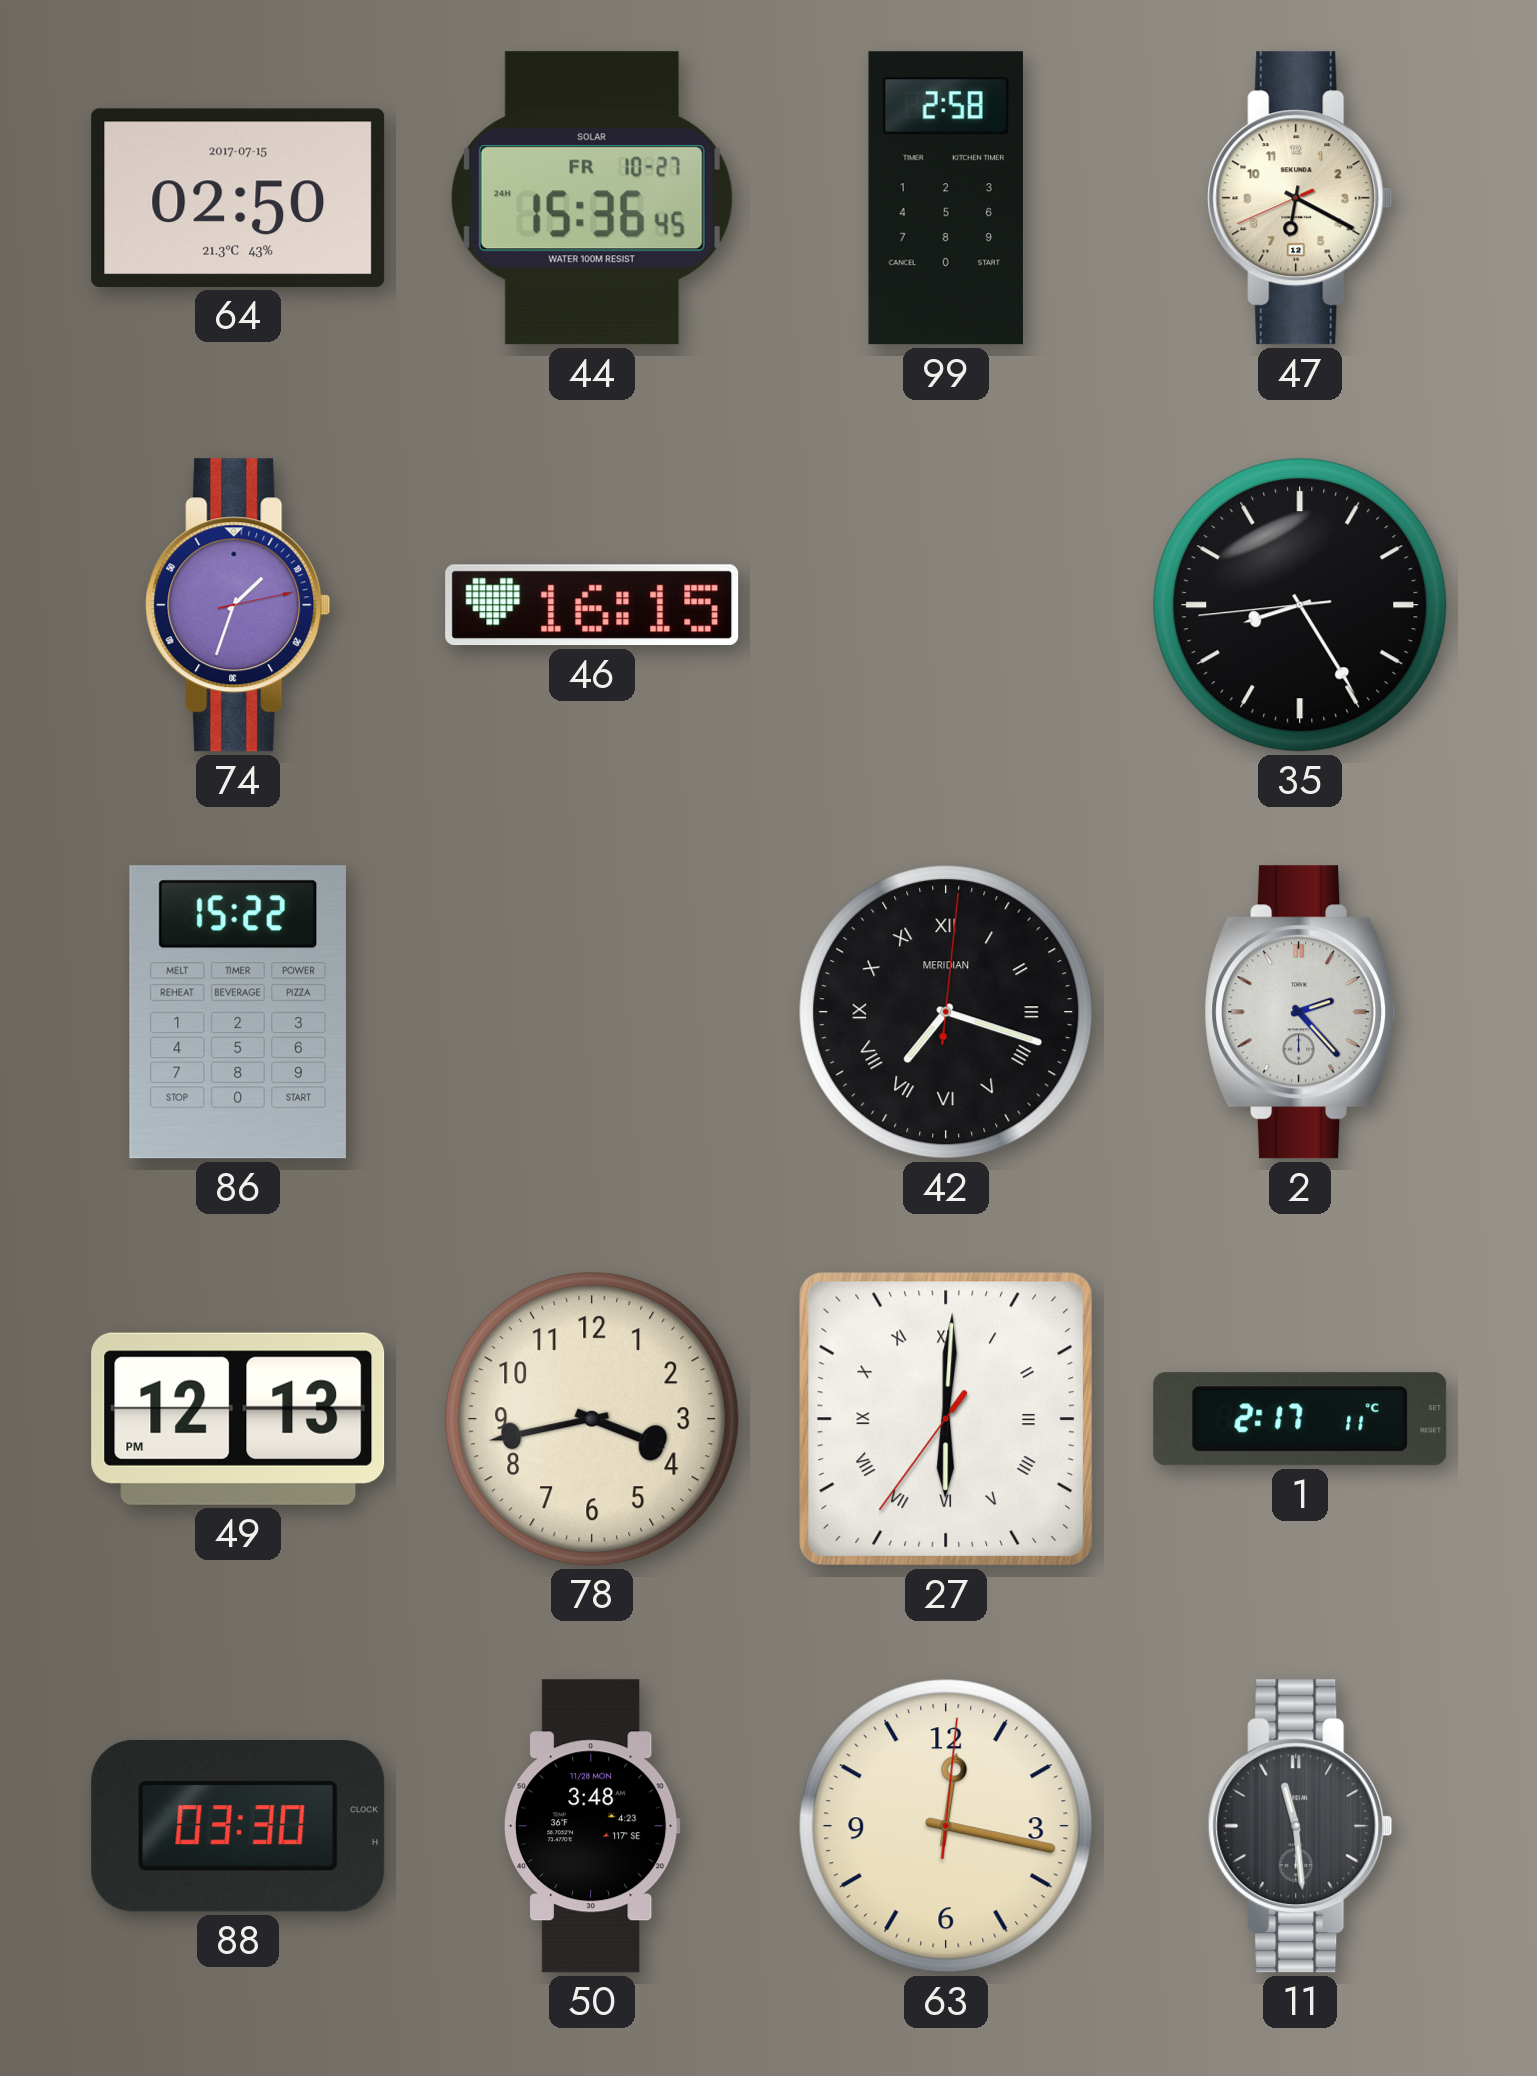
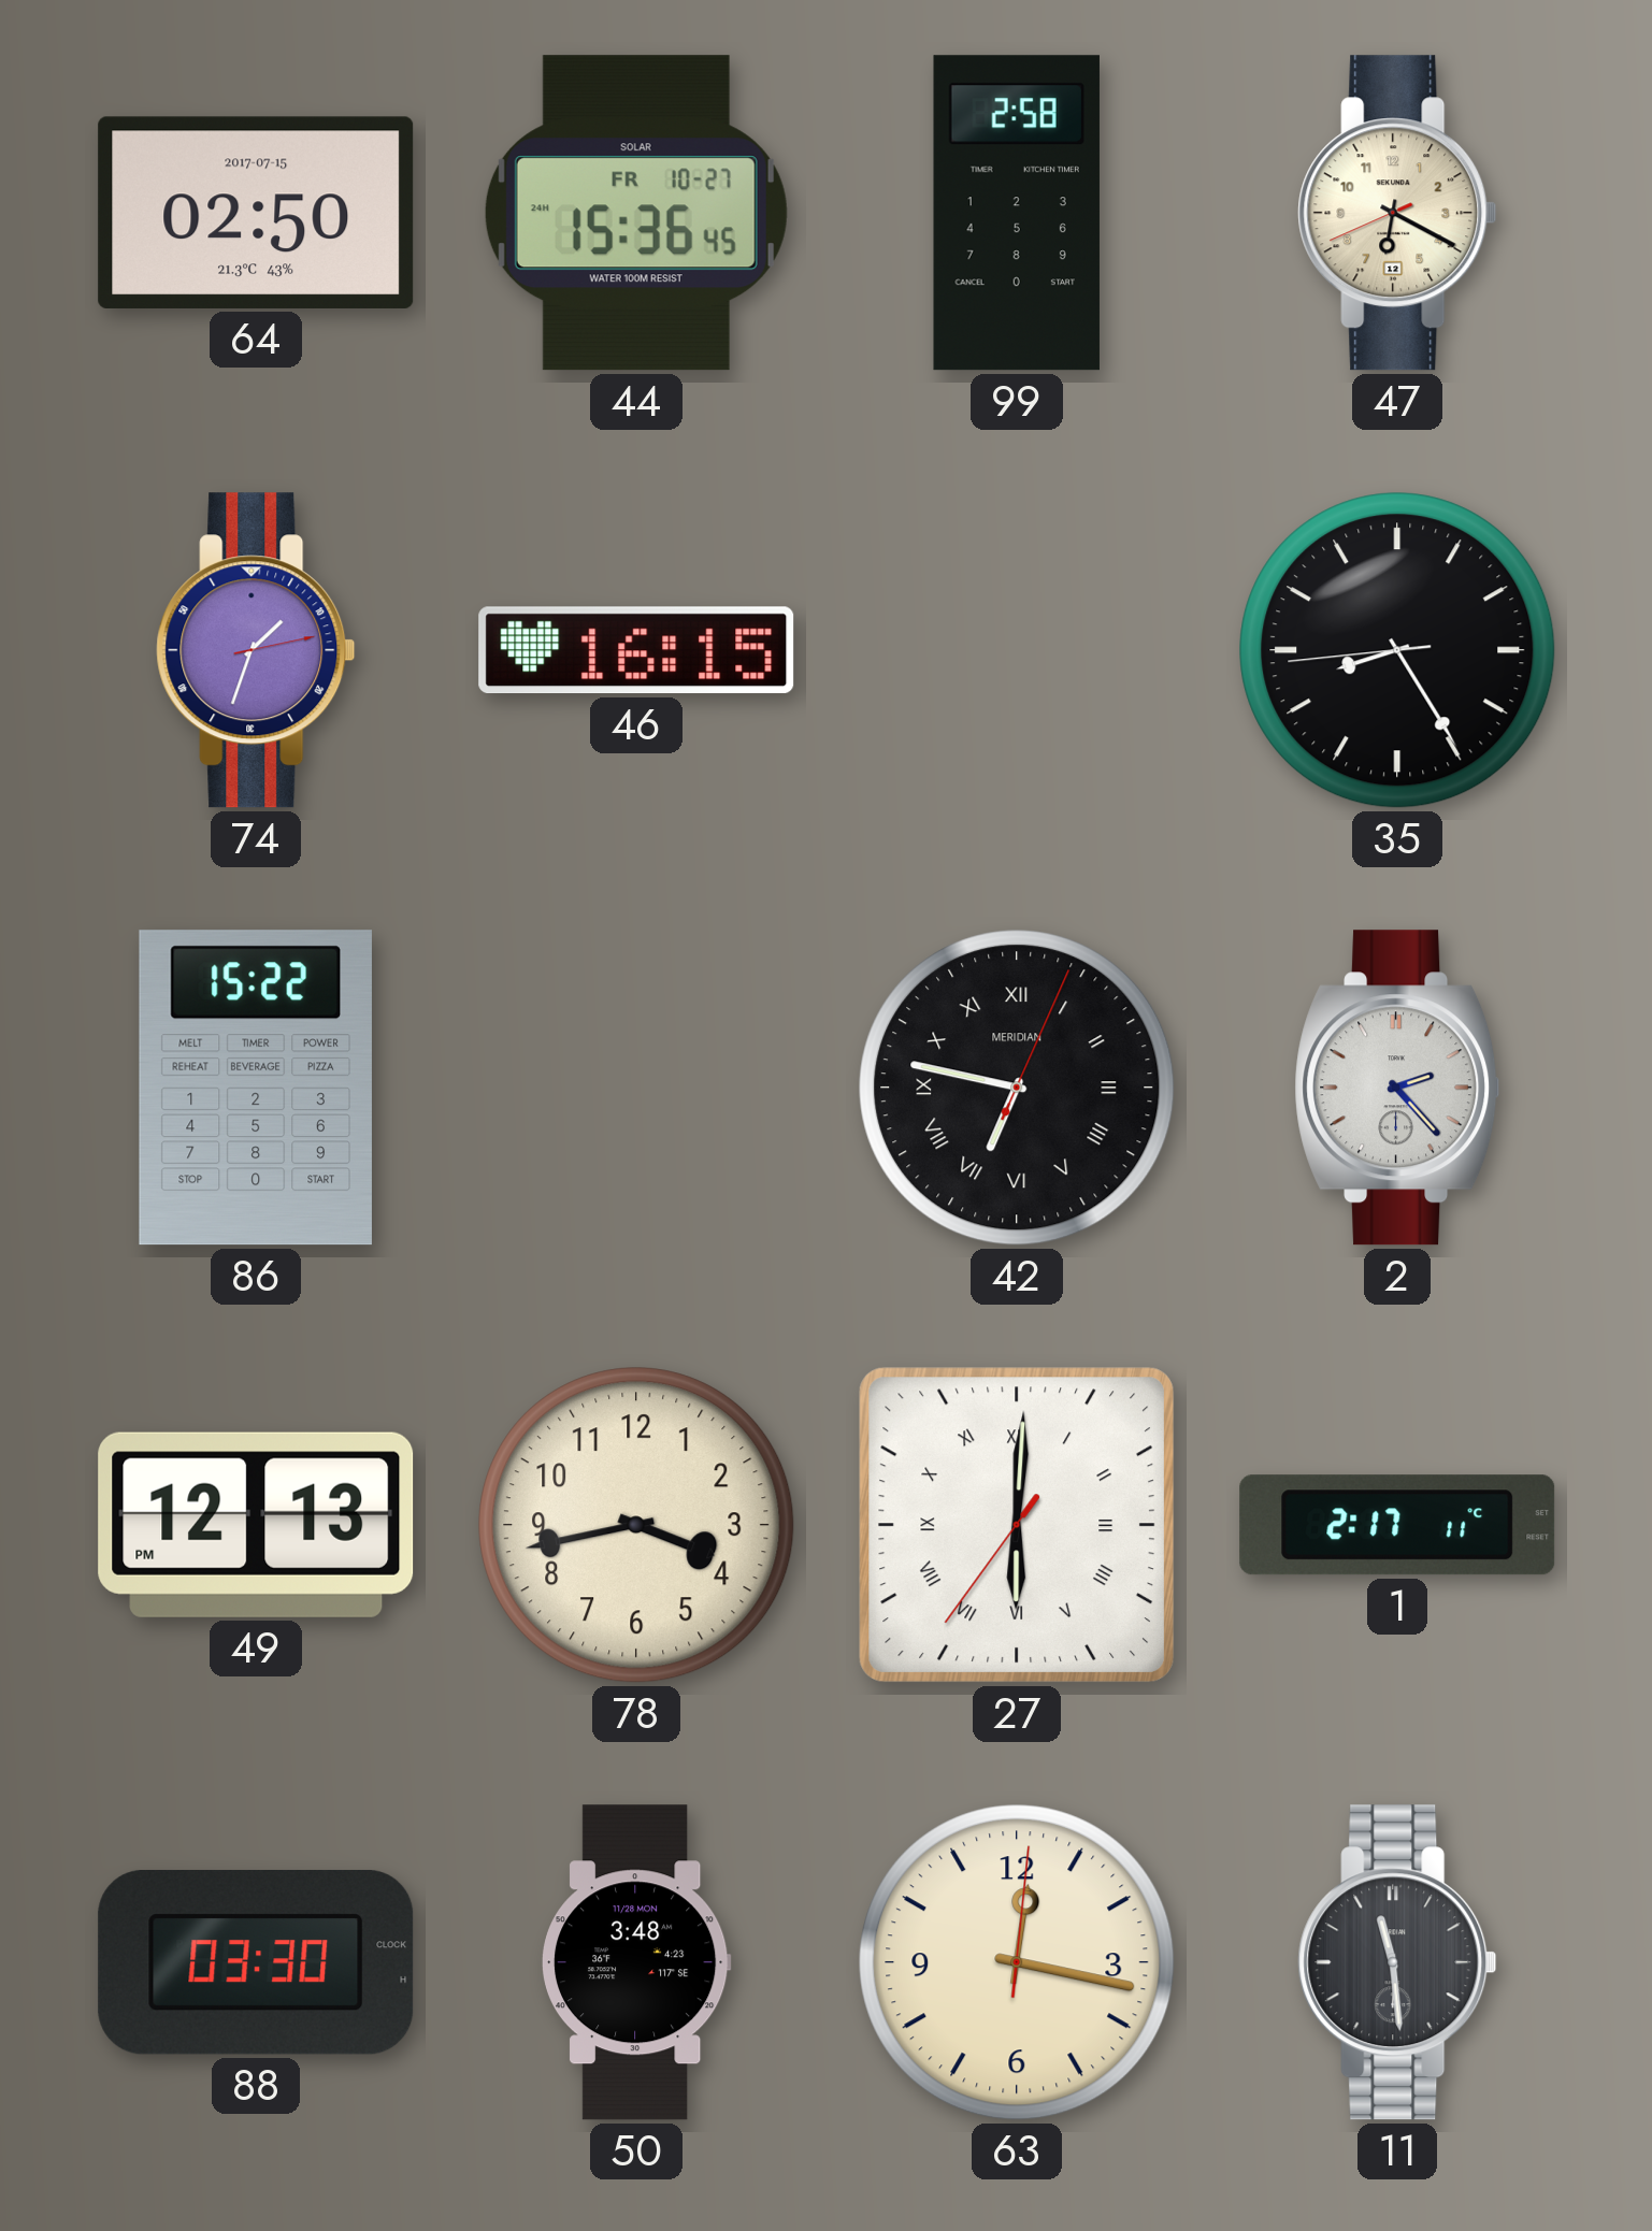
42: 7:18 -> 6:47
